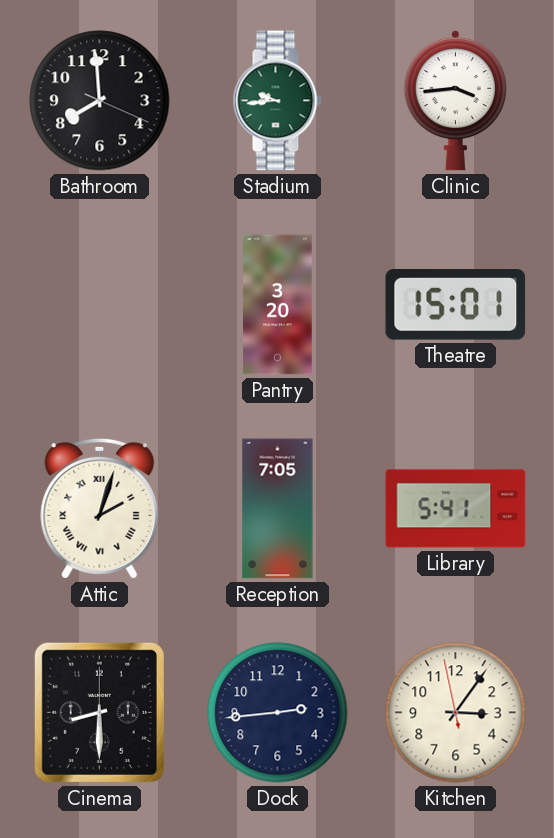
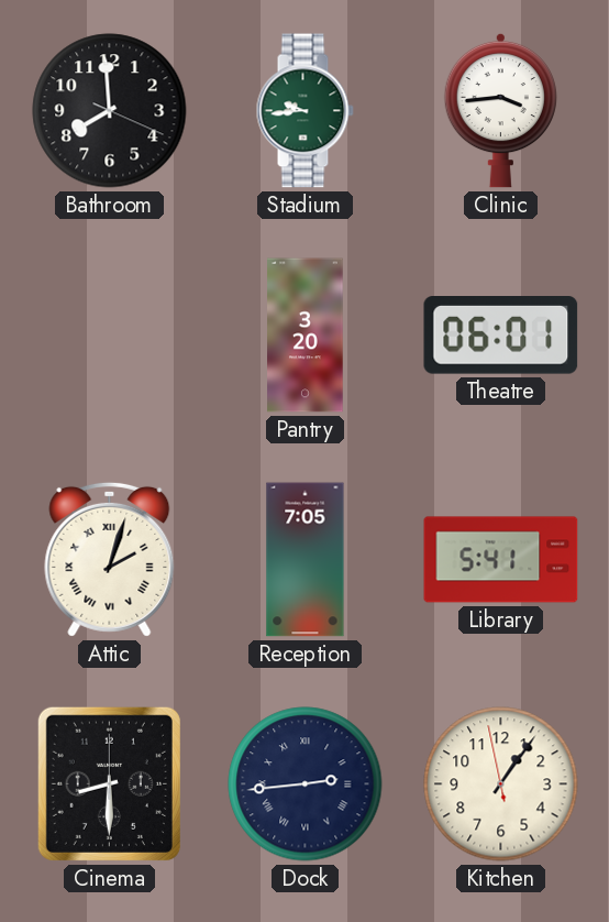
Theatre: 15:01 -> 06:01
Dock numerals: Arabic -> Roman
Kitchen: 3:05 -> 1:05
